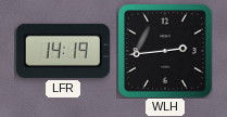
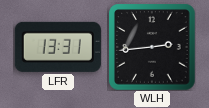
LFR: 14:19 -> 13:31
